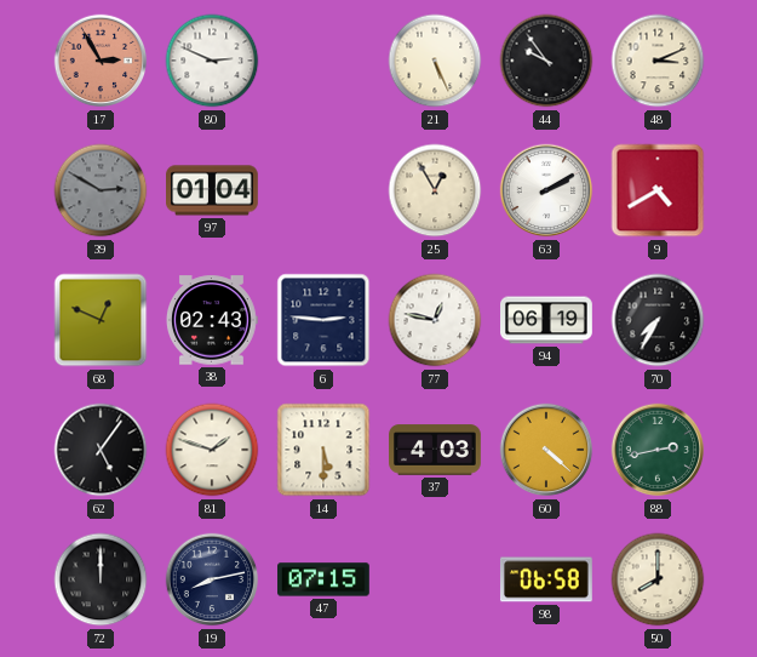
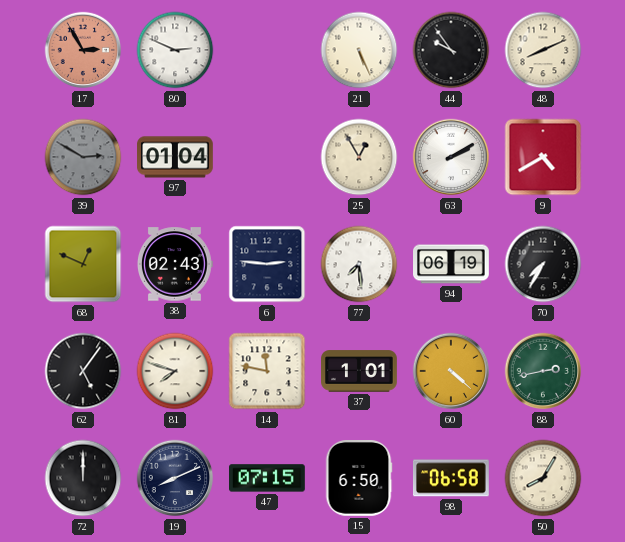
48: 3:11 -> 8:11
77: 12:47 -> 7:29
81: 1:48 -> 7:48
14: 5:30 -> 11:47
37: 4:03 -> 1:01
19: 8:13 -> 8:11
15: none -> 6:50
50: 8:00 -> 8:05
